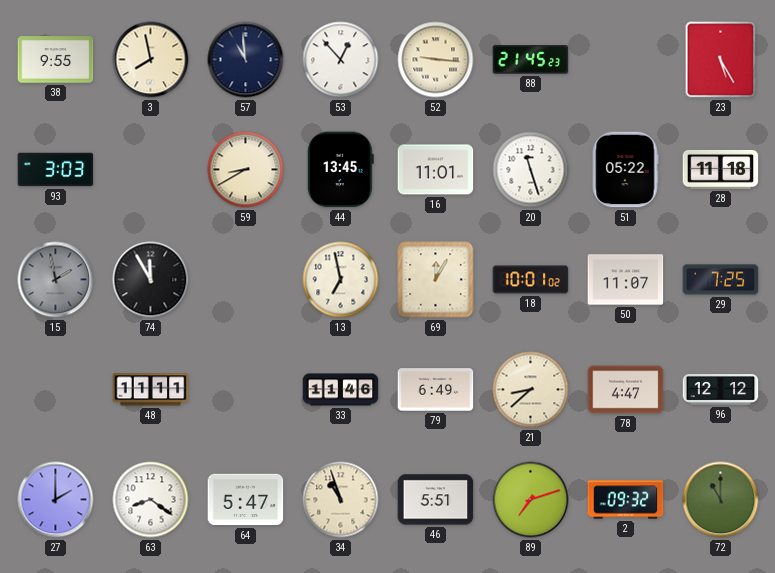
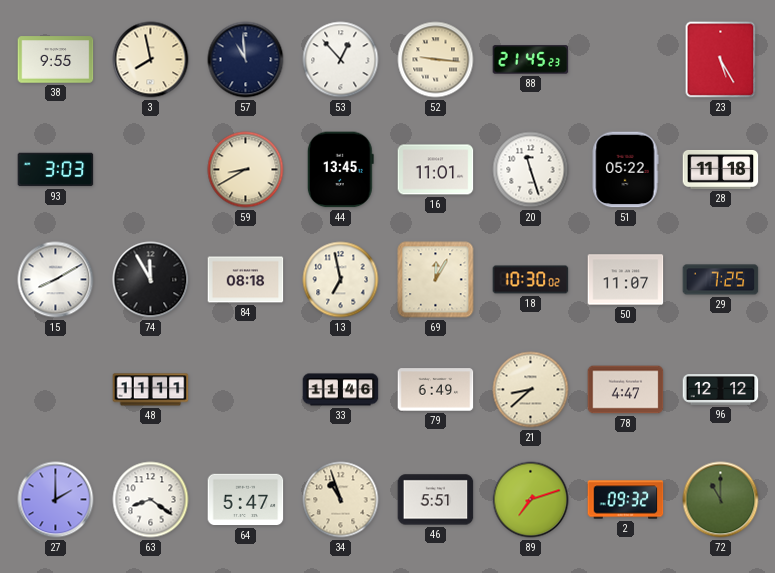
15: 1:58 -> 8:10
15 dial: grey -> white
84: none -> 08:18
18: 10:01 -> 10:30
